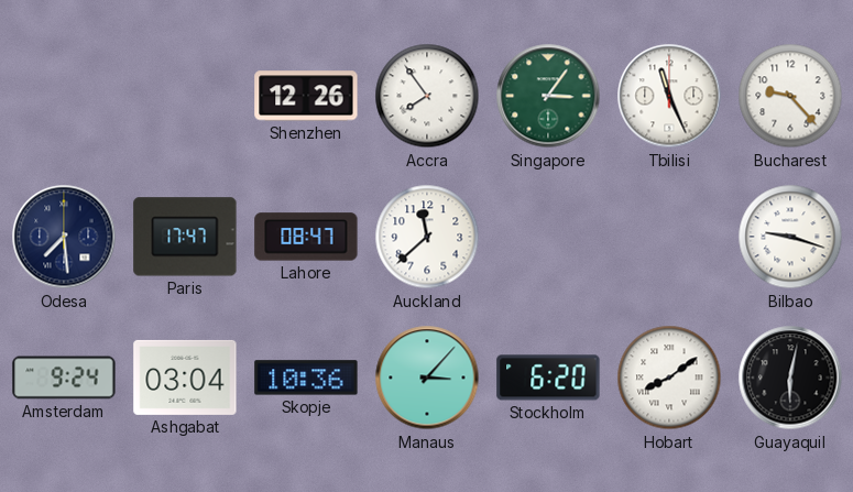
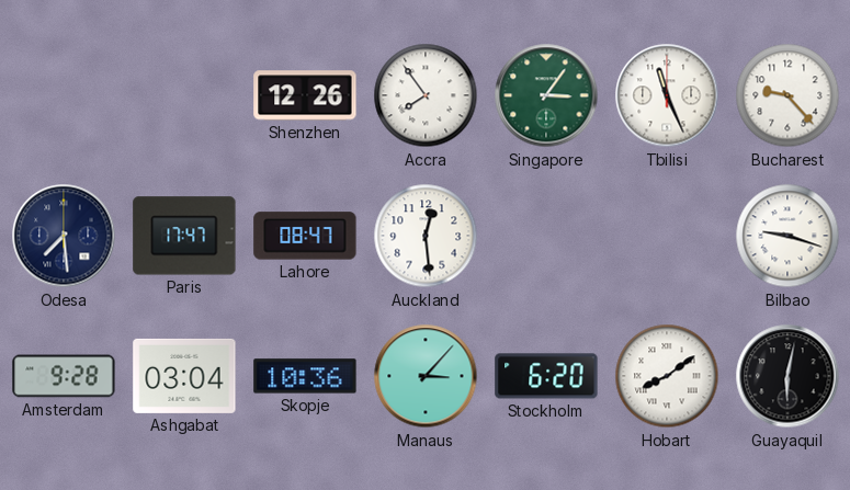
Auckland: 11:38 -> 12:29
Amsterdam: 9:24 -> 9:28
